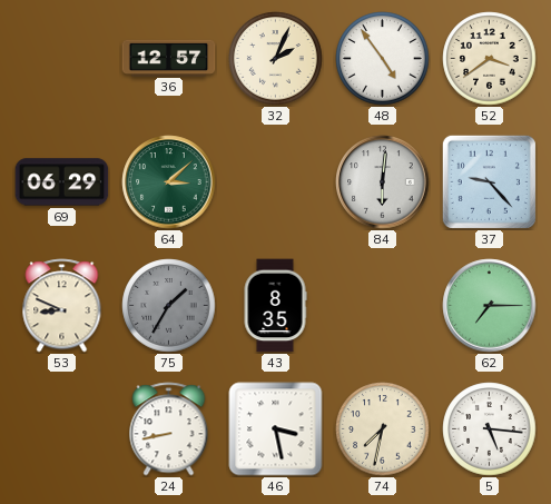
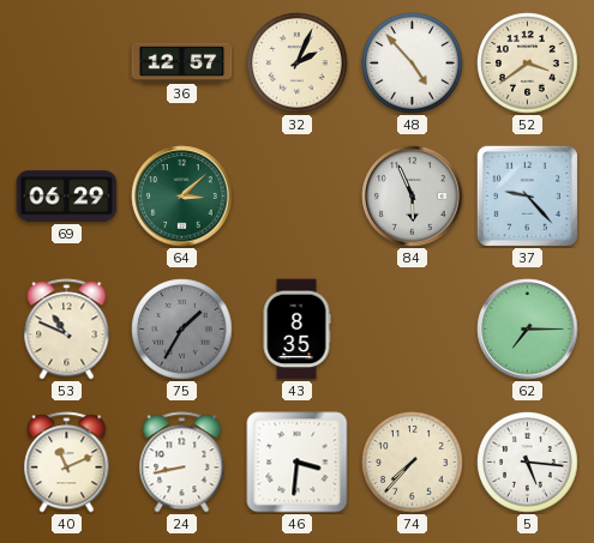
48: 4:54 -> 4:53
84: 6:01 -> 5:56
53: 8:49 -> 10:49
40: none -> 11:11
46: 3:28 -> 3:31
74: 7:32 -> 7:37
